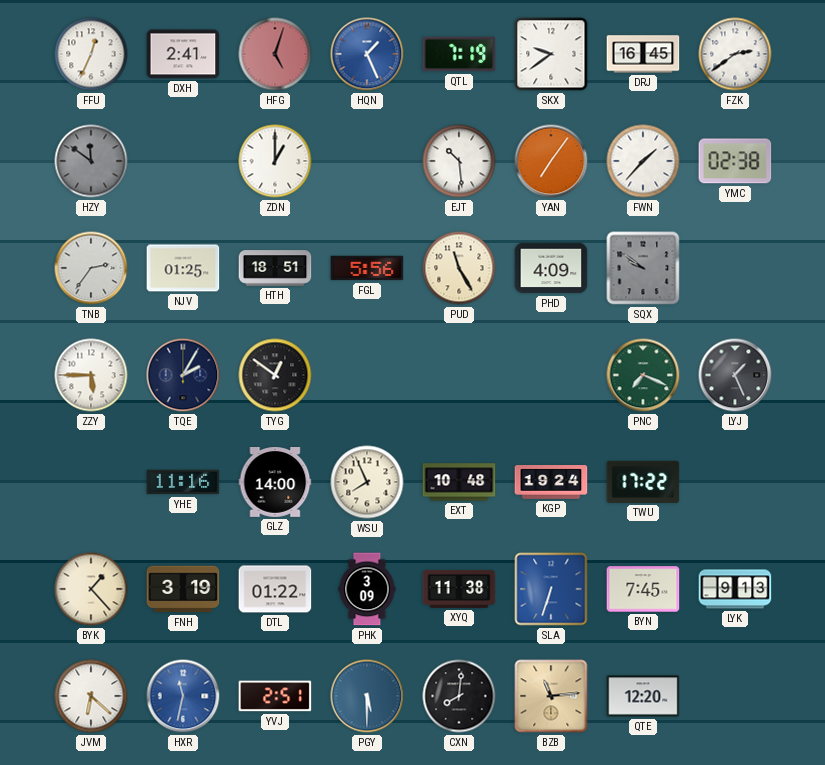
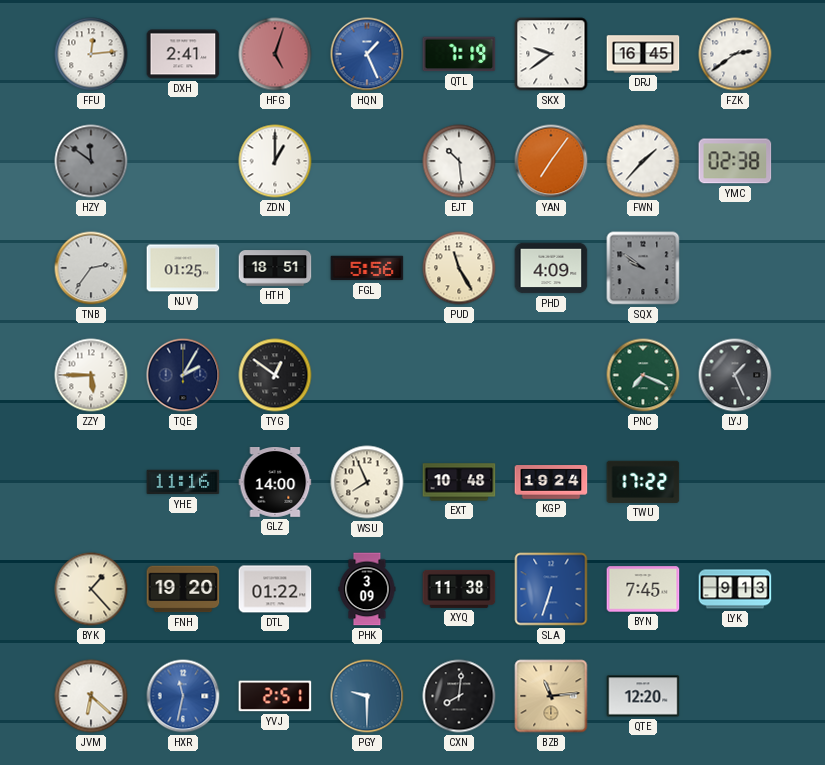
FFU: 12:34 -> 12:14
FNH: 3:19 -> 19:20
PGY: 5:30 -> 9:30
